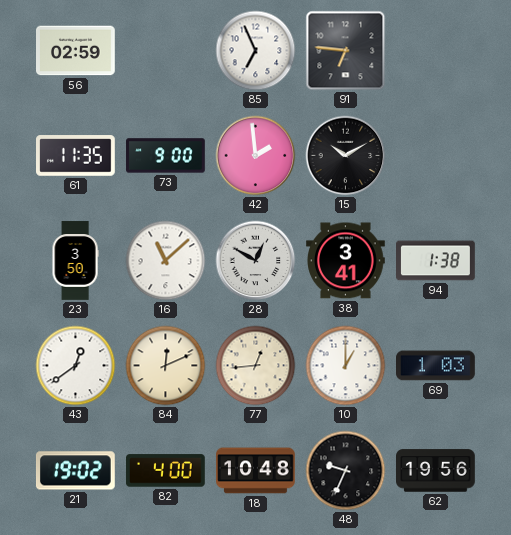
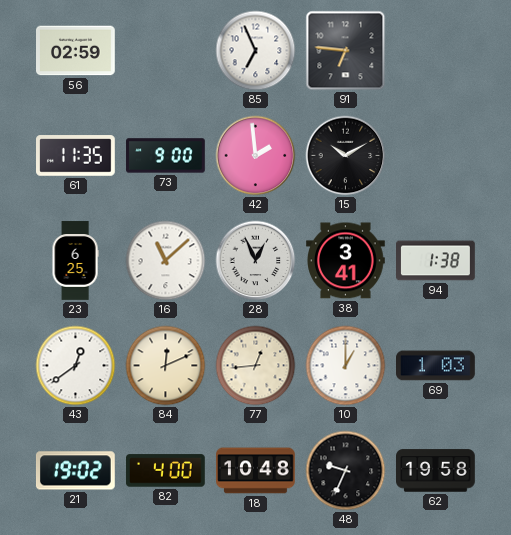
23: 3:50 -> 6:25
28: 12:50 -> 12:56
62: 19:56 -> 19:58
